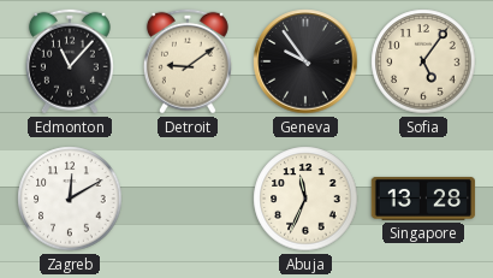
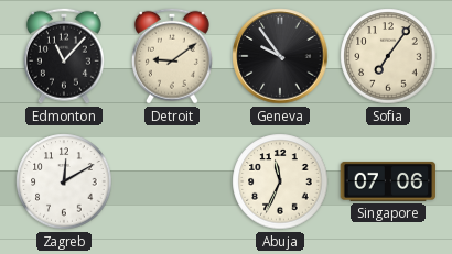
Sofia: 5:06 -> 7:06
Singapore: 13:28 -> 07:06
